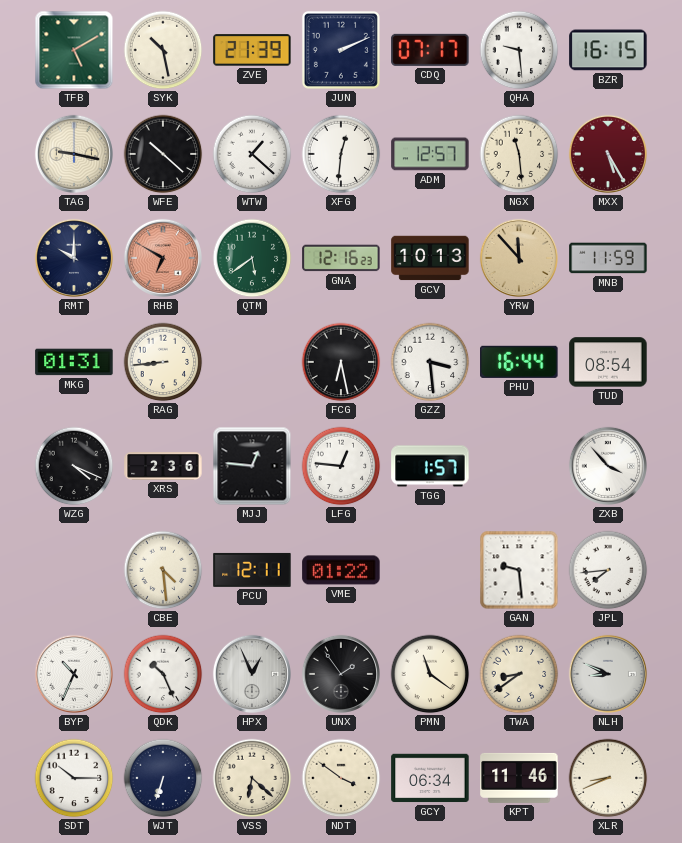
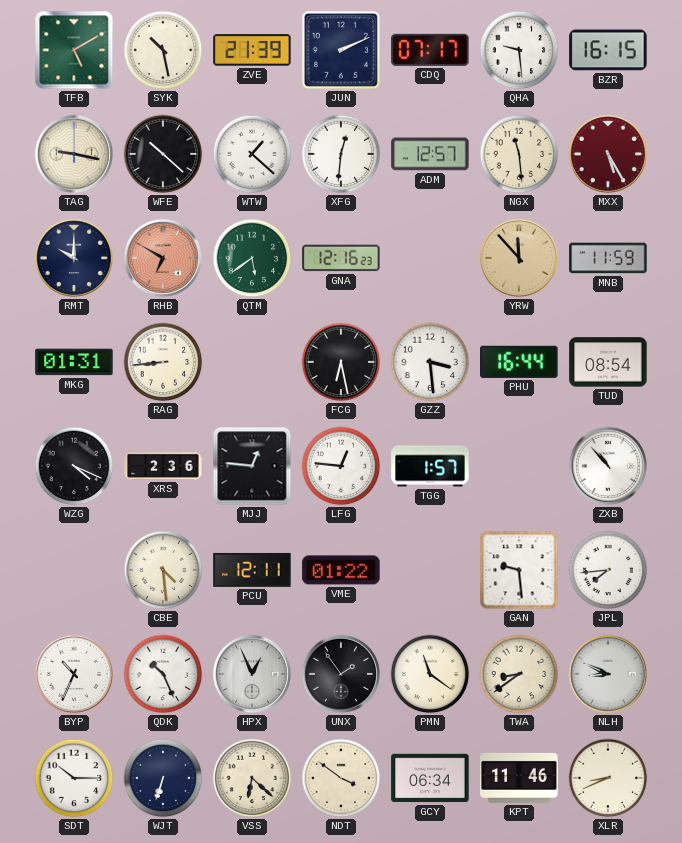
GCV: 10:13 -> none
ZXB: 3:53 -> 10:53
